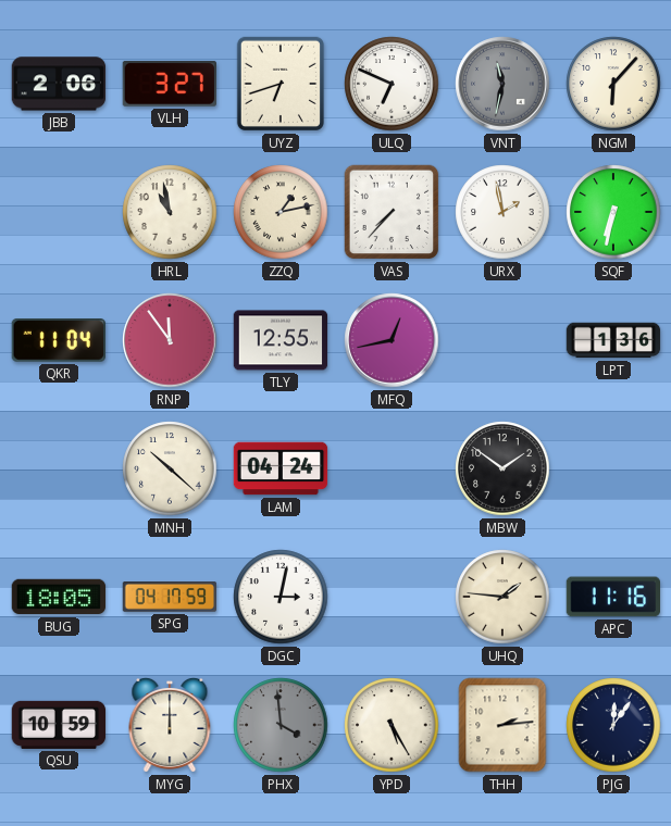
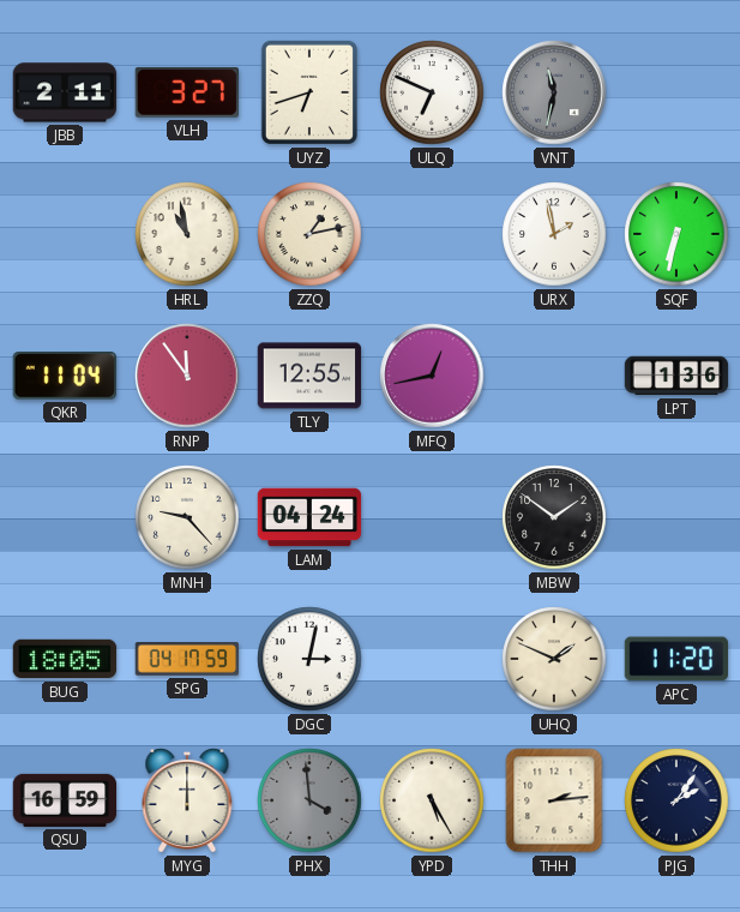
JBB: 2:06 -> 2:11
NGM: 6:07 -> none
VAS: 7:37 -> none
MNH: 10:22 -> 9:23
UHQ: 1:46 -> 1:49
APC: 11:16 -> 11:20
QSU: 10:59 -> 16:59
PJG: 12:06 -> 2:06
